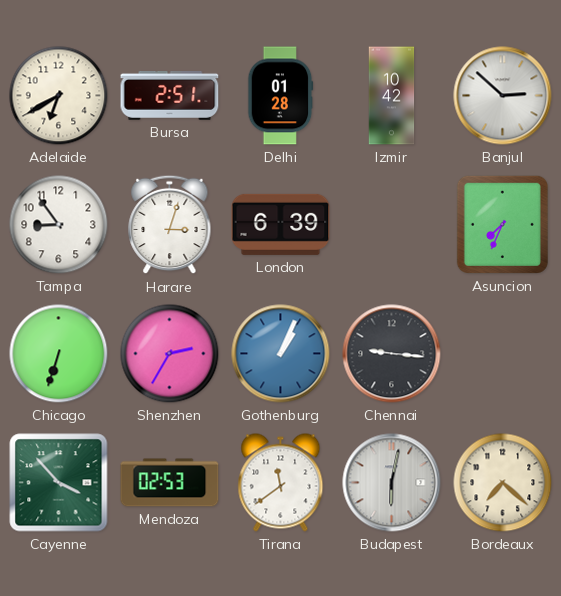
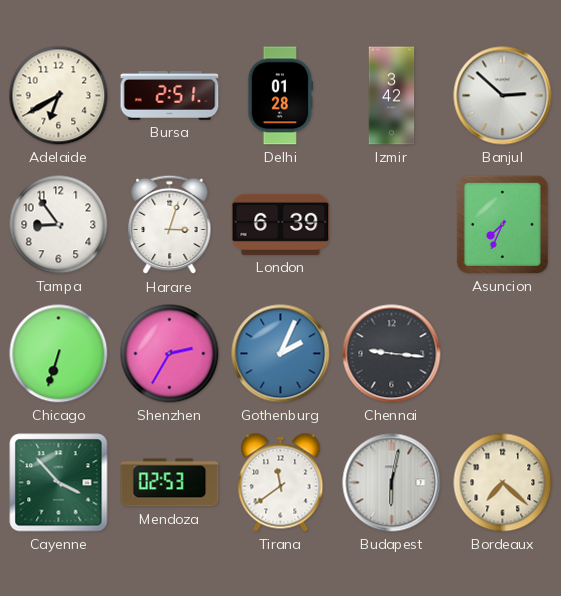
Izmir: 10:42 -> 3:42
Gothenburg: 1:04 -> 2:04
